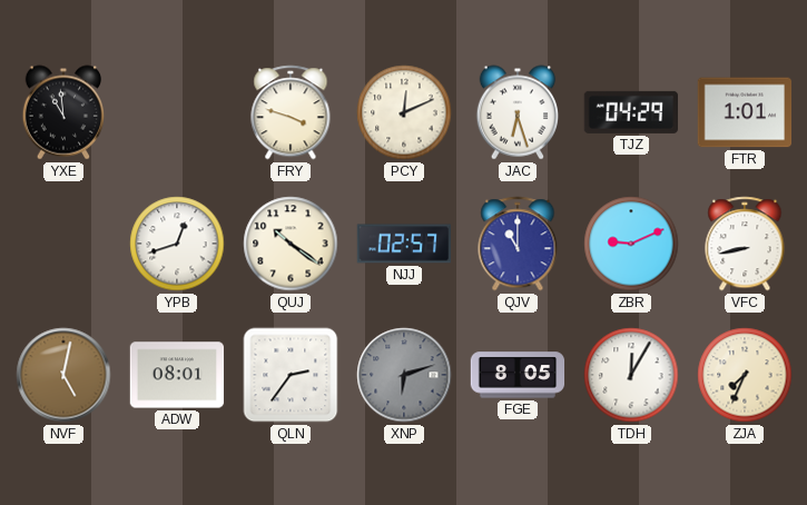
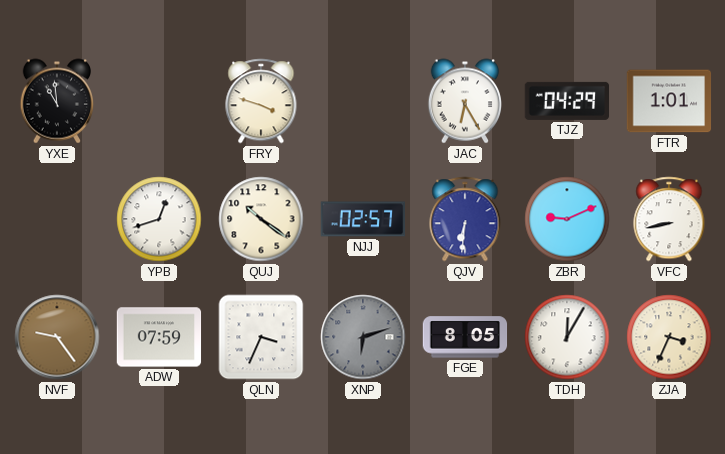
PCY: 12:11 -> none
JAC: 6:27 -> 6:25
QJV: 11:00 -> 6:31
NVF: 5:02 -> 9:24
ADW: 08:01 -> 07:59
QLN: 2:36 -> 3:34
ZJA: 7:34 -> 3:34
